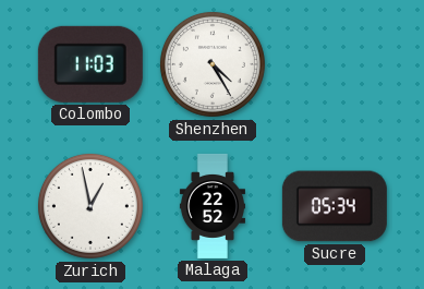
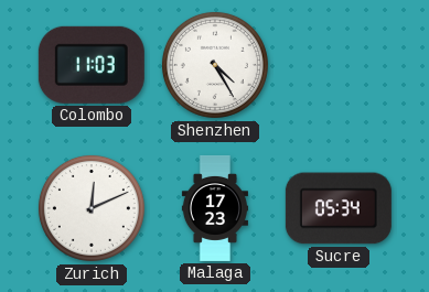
Zurich: 12:58 -> 12:11
Malaga: 22:52 -> 17:23
